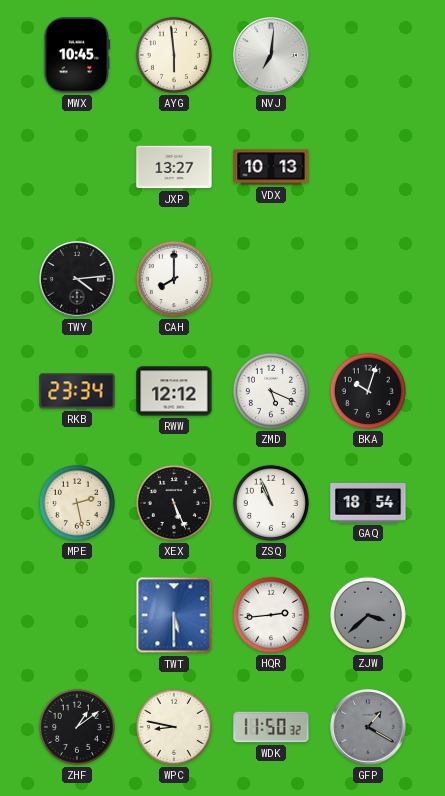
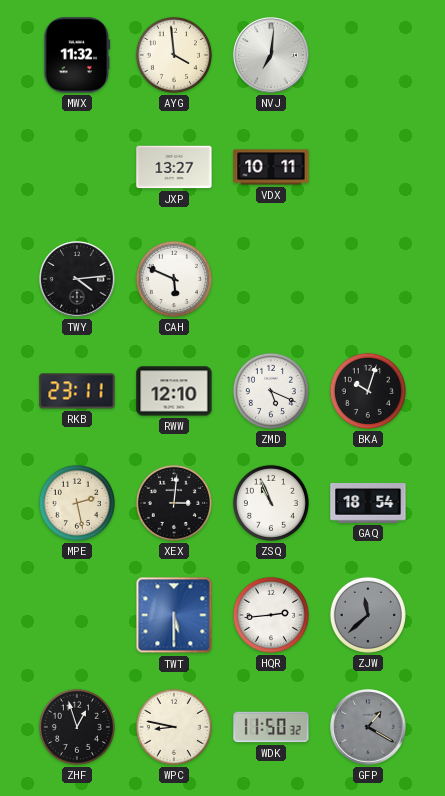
MWX: 10:45 -> 11:32
AYG: 5:59 -> 3:59
VDX: 10:13 -> 10:11
CAH: 8:00 -> 5:49
RKB: 23:34 -> 23:11
RWW: 12:12 -> 12:10
XEX: 5:26 -> 3:01
ZJW: 3:38 -> 11:38
ZHF: 1:09 -> 12:57
